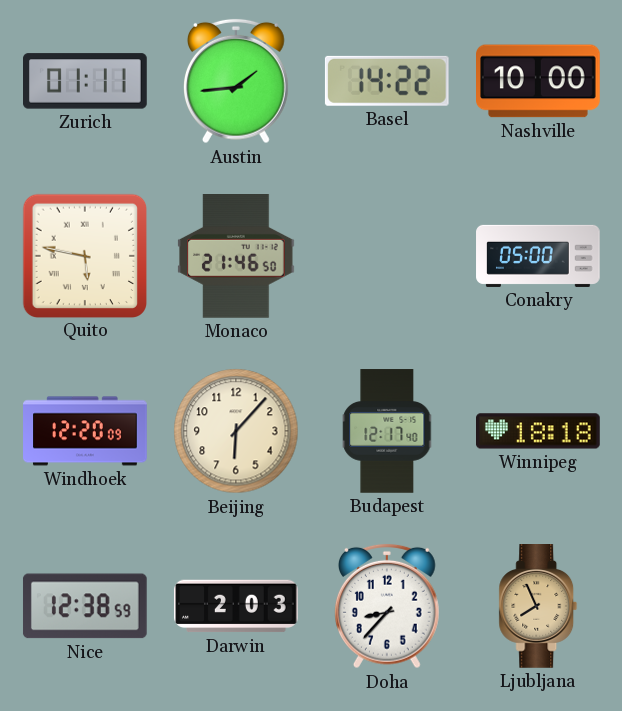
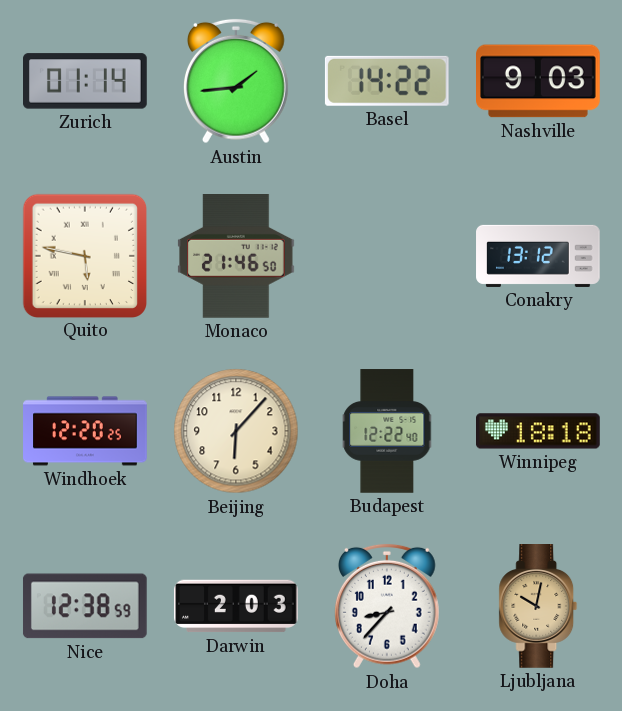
Zurich: 01:11 -> 01:14
Nashville: 10:00 -> 9:03
Conakry: 05:00 -> 13:12
Windhoek: 12:20:09 -> 12:20:25
Budapest: 12:17 -> 12:22
Ljubljana: 7:56 -> 10:02
